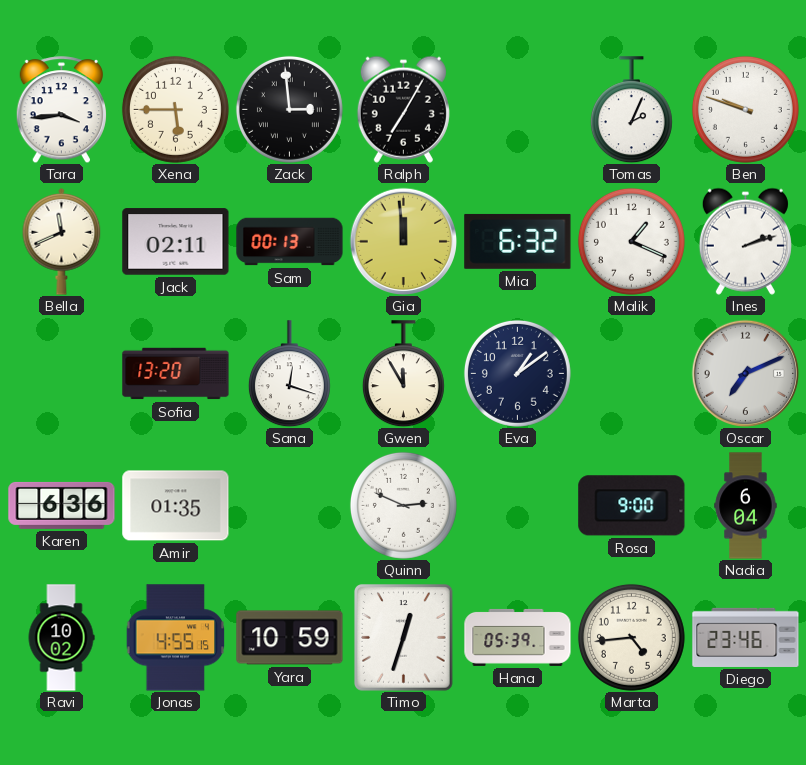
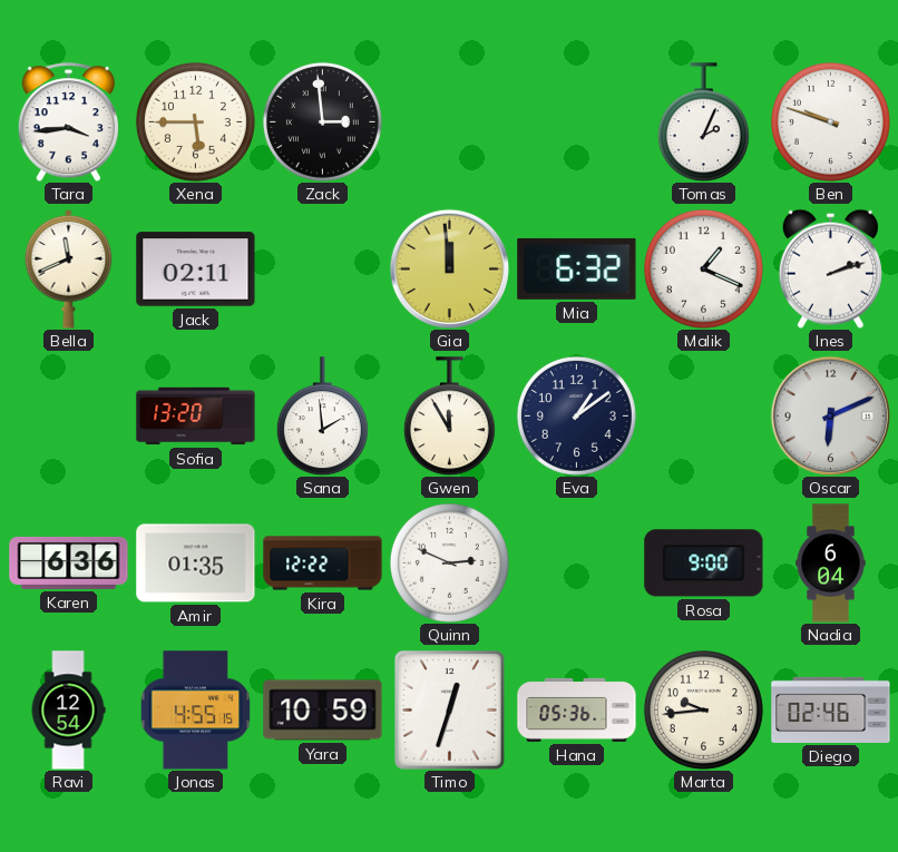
Ralph: 7:05 -> none
Sam: 00:13 -> none
Sana: 12:18 -> 1:59
Oscar: 7:11 -> 6:11
Kira: none -> 12:22
Ravi: 10:02 -> 12:54
Hana: 05:39 -> 05:36
Marta: 4:44 -> 9:44
Diego: 23:46 -> 02:46
